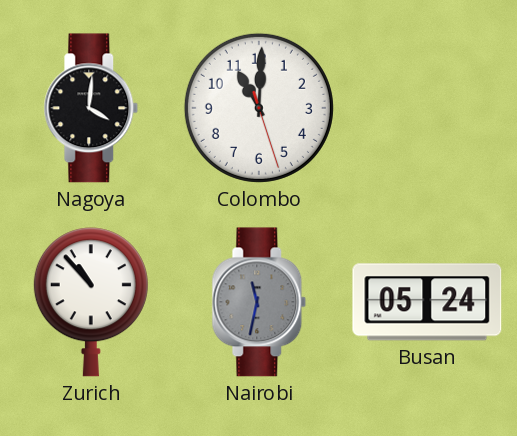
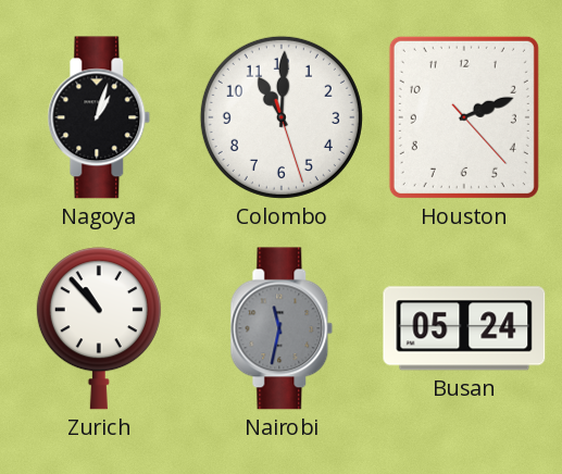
Nagoya: 4:01 -> 1:03
Houston: none -> 2:11
